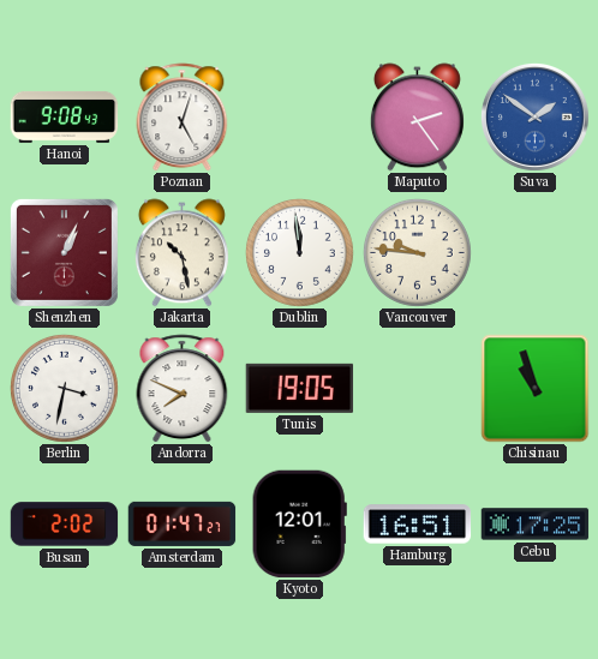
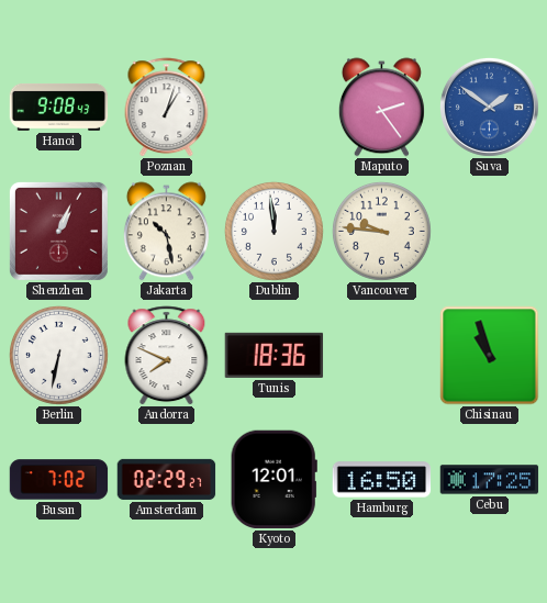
Poznan: 5:03 -> 1:03
Berlin: 3:32 -> 6:32
Tunis: 19:05 -> 18:36
Busan: 2:02 -> 7:02
Amsterdam: 01:47 -> 02:29
Hamburg: 16:51 -> 16:50
